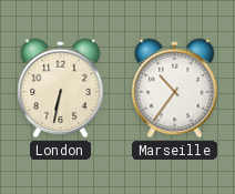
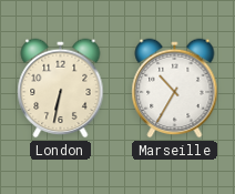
Marseille: 10:36 -> 10:35
